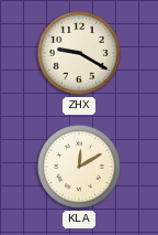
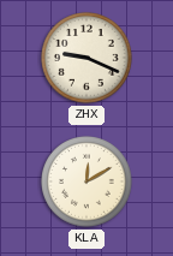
ZHX: 9:20 -> 9:19
